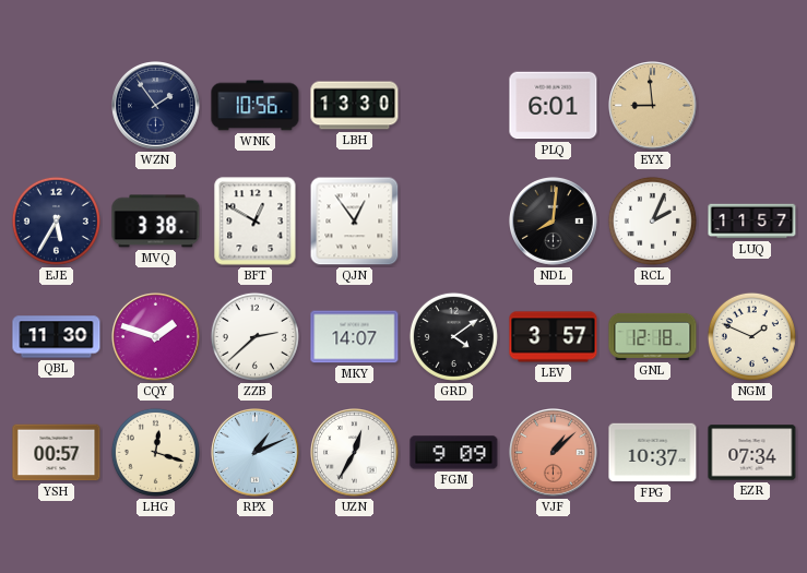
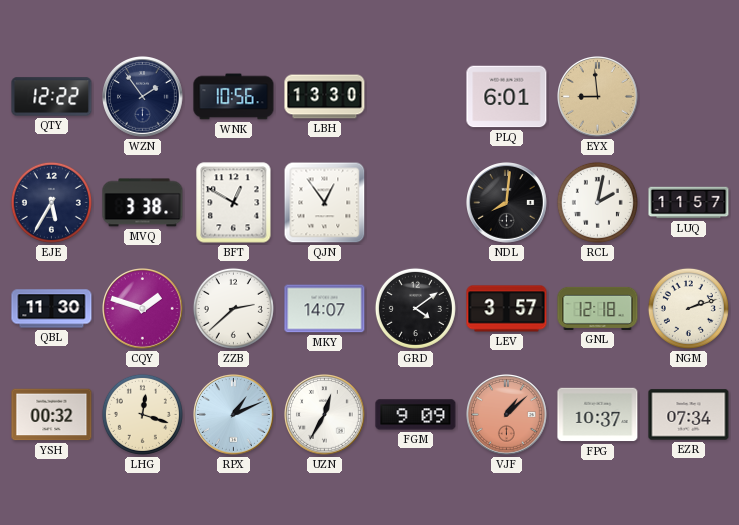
QTY: none -> 12:22
RCL: 2:04 -> 2:02
NGM: 1:49 -> 2:12
YSH: 00:57 -> 00:32
